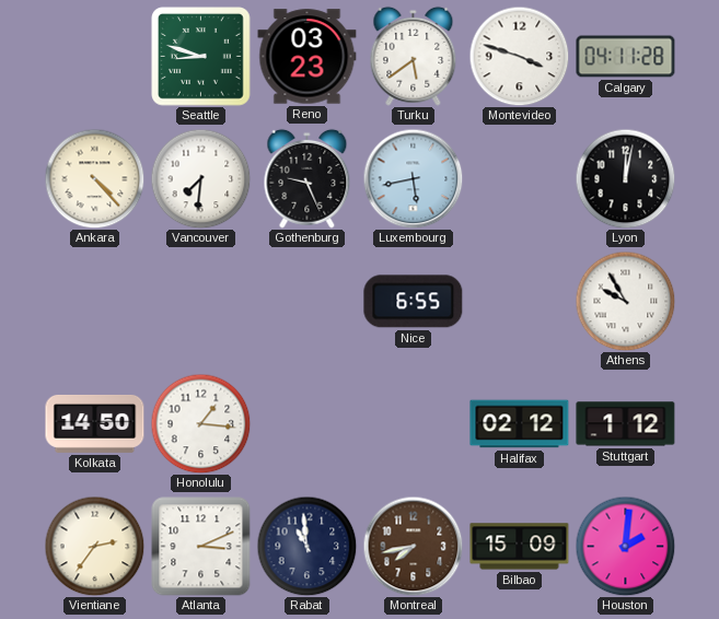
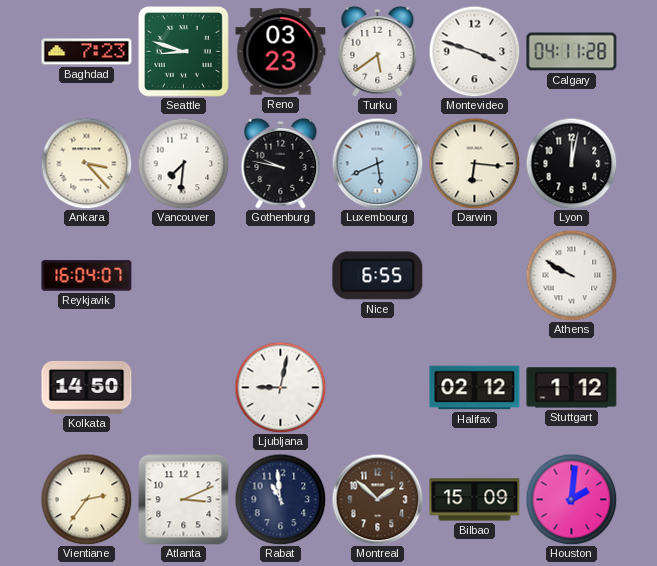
Baghdad: none -> 7:23
Ankara: 4:23 -> 3:23
Gothenburg: 9:26 -> 9:47
Luxembourg: 5:43 -> 5:41
Darwin: none -> 6:16
Reykjavik: none -> 16:04
Athens: 9:55 -> 9:50
Honolulu: 1:16 -> none
Ljubljana: none -> 9:02
Montreal: 7:43 -> 1:52
